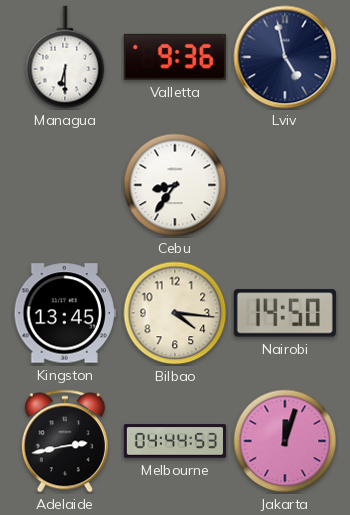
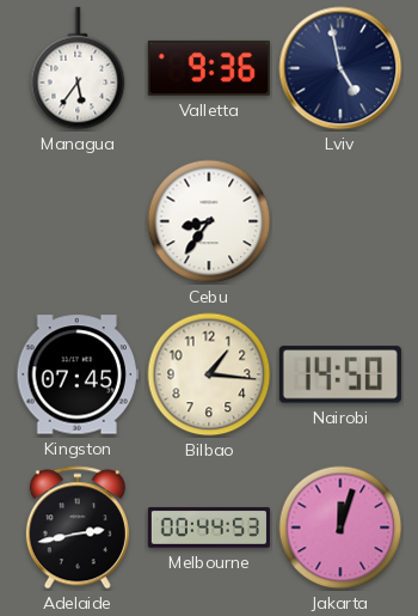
Managua: 6:30 -> 5:36
Kingston: 13:45 -> 07:45
Bilbao: 4:16 -> 1:16
Melbourne: 04:44 -> 00:44
